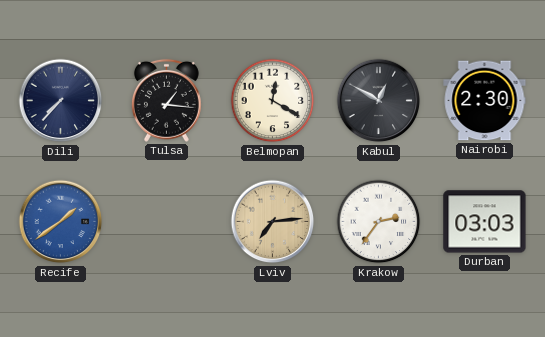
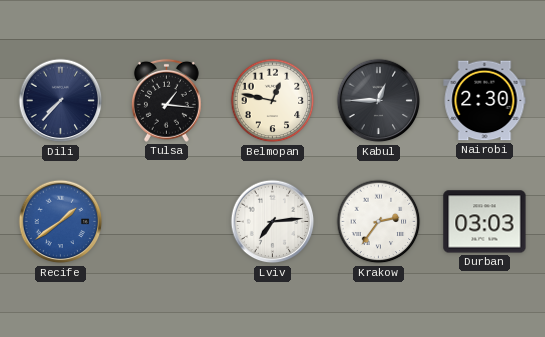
Belmopan: 12:20 -> 12:47
Kabul: 12:50 -> 12:45
Lviv dial: champagne -> white
